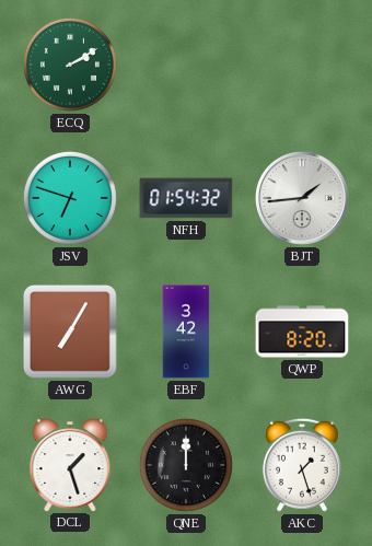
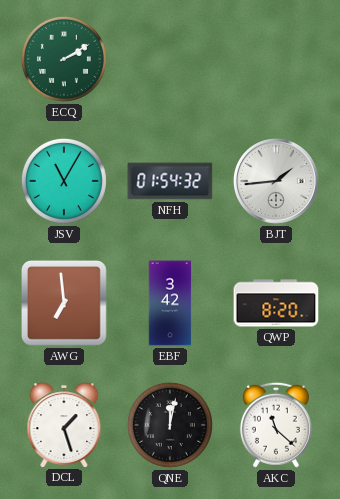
JSV: 6:48 -> 11:05
AWG: 7:05 -> 6:59
QNE: 12:00 -> 12:02
AKC: 1:27 -> 11:22
